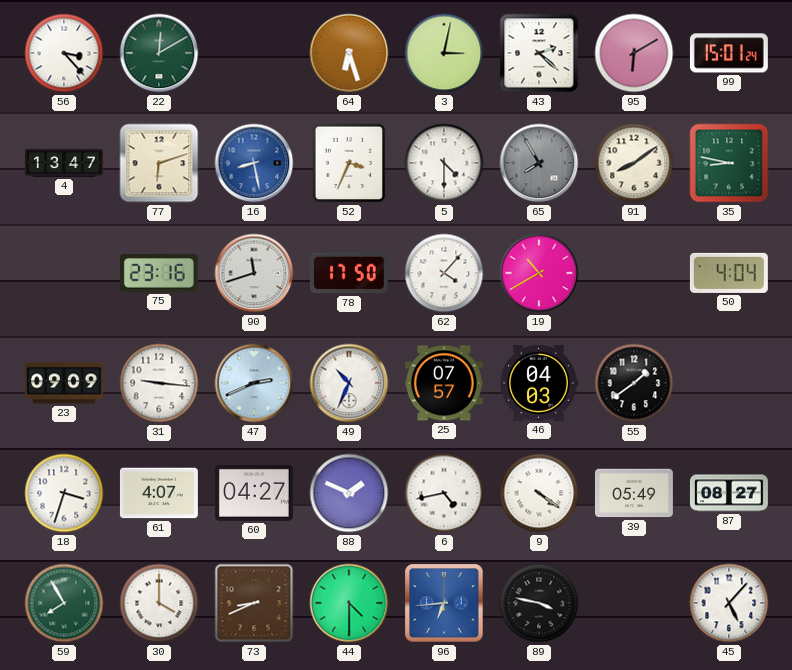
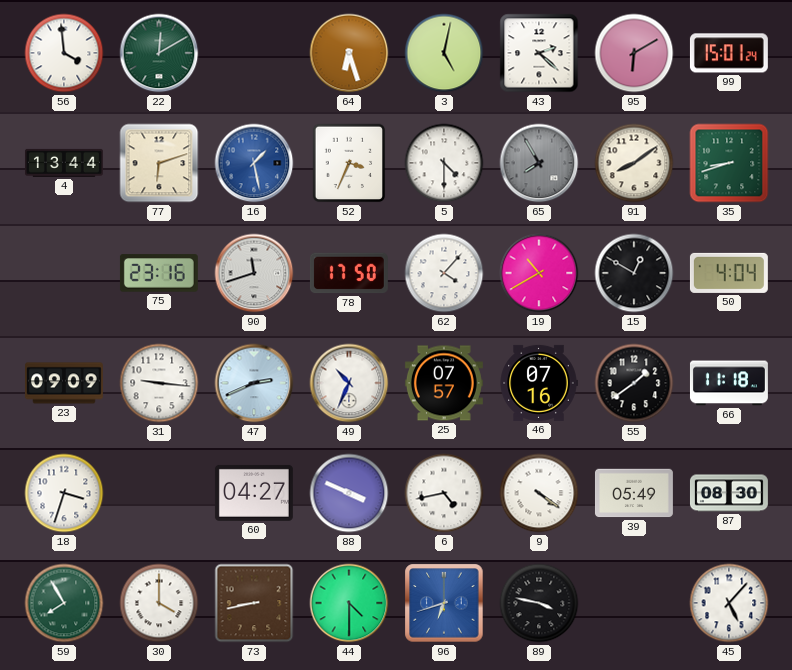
56: 3:23 -> 3:59
3: 3:02 -> 5:02
4: 13:47 -> 13:44
16: 8:28 -> 1:28
35: 8:47 -> 8:42
15: none -> 12:50
46: 04:03 -> 07:16
66: none -> 11:18
61: 4:07 -> none
88: 1:49 -> 3:49
87: 08:27 -> 08:30
73: 8:41 -> 8:43
96: 6:44 -> 6:42
